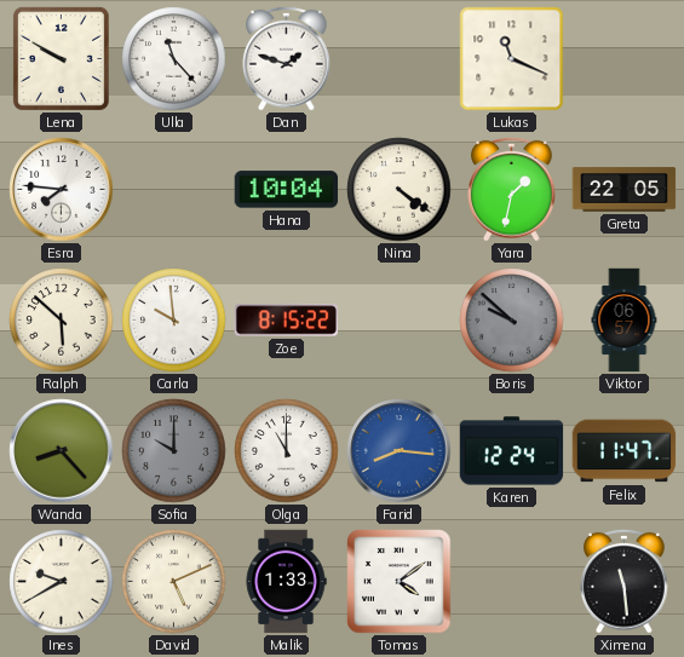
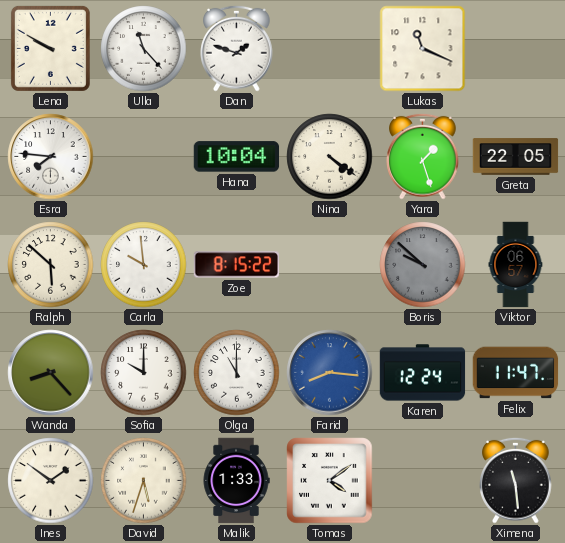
Yara: 1:32 -> 1:27
Sofia dial: grey -> white
Ines: 9:40 -> 1:51
David: 5:11 -> 5:33
